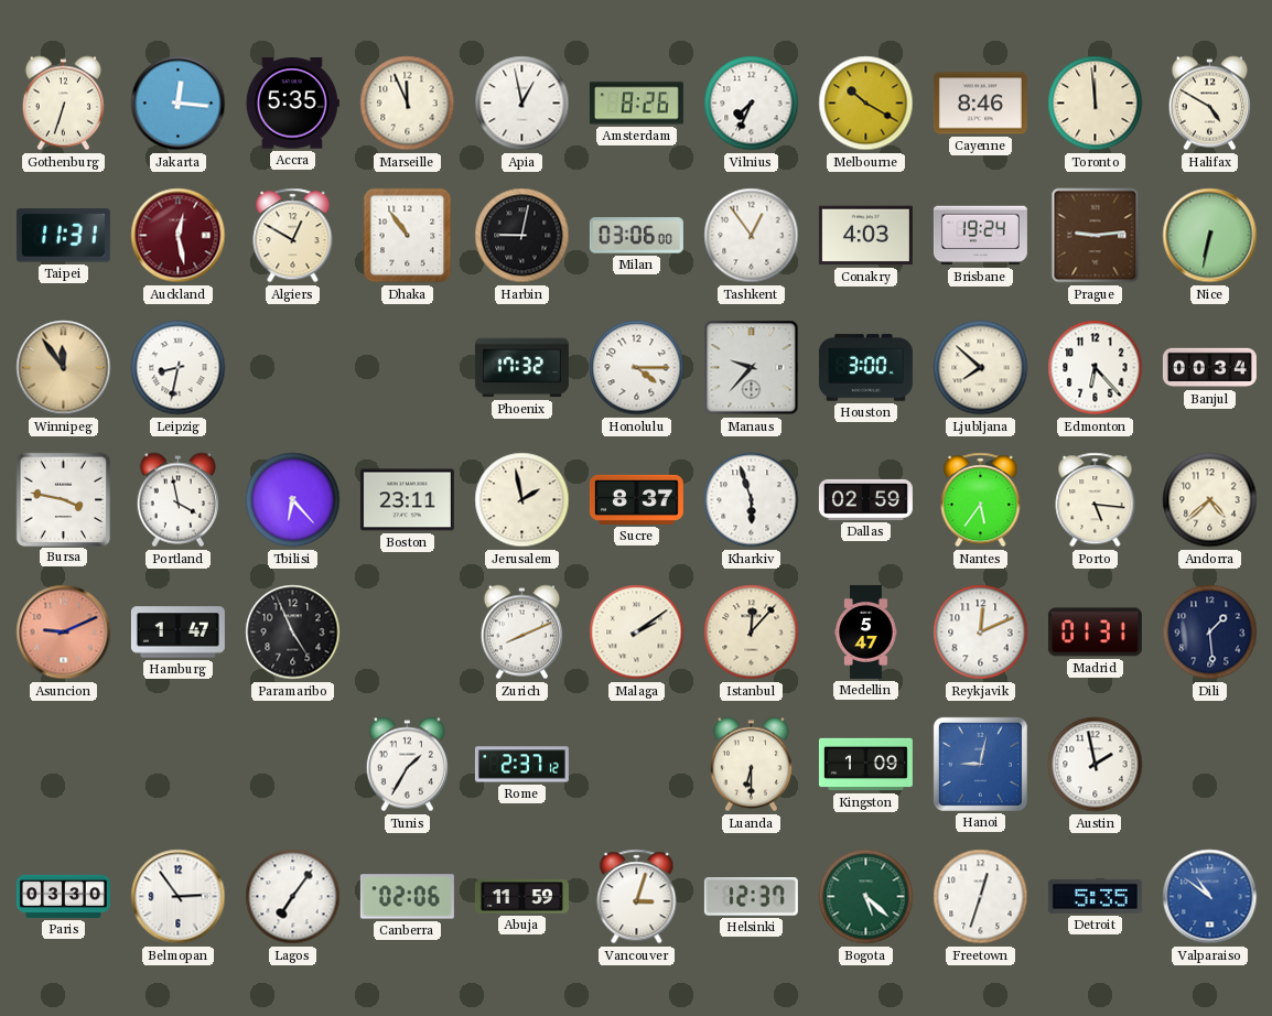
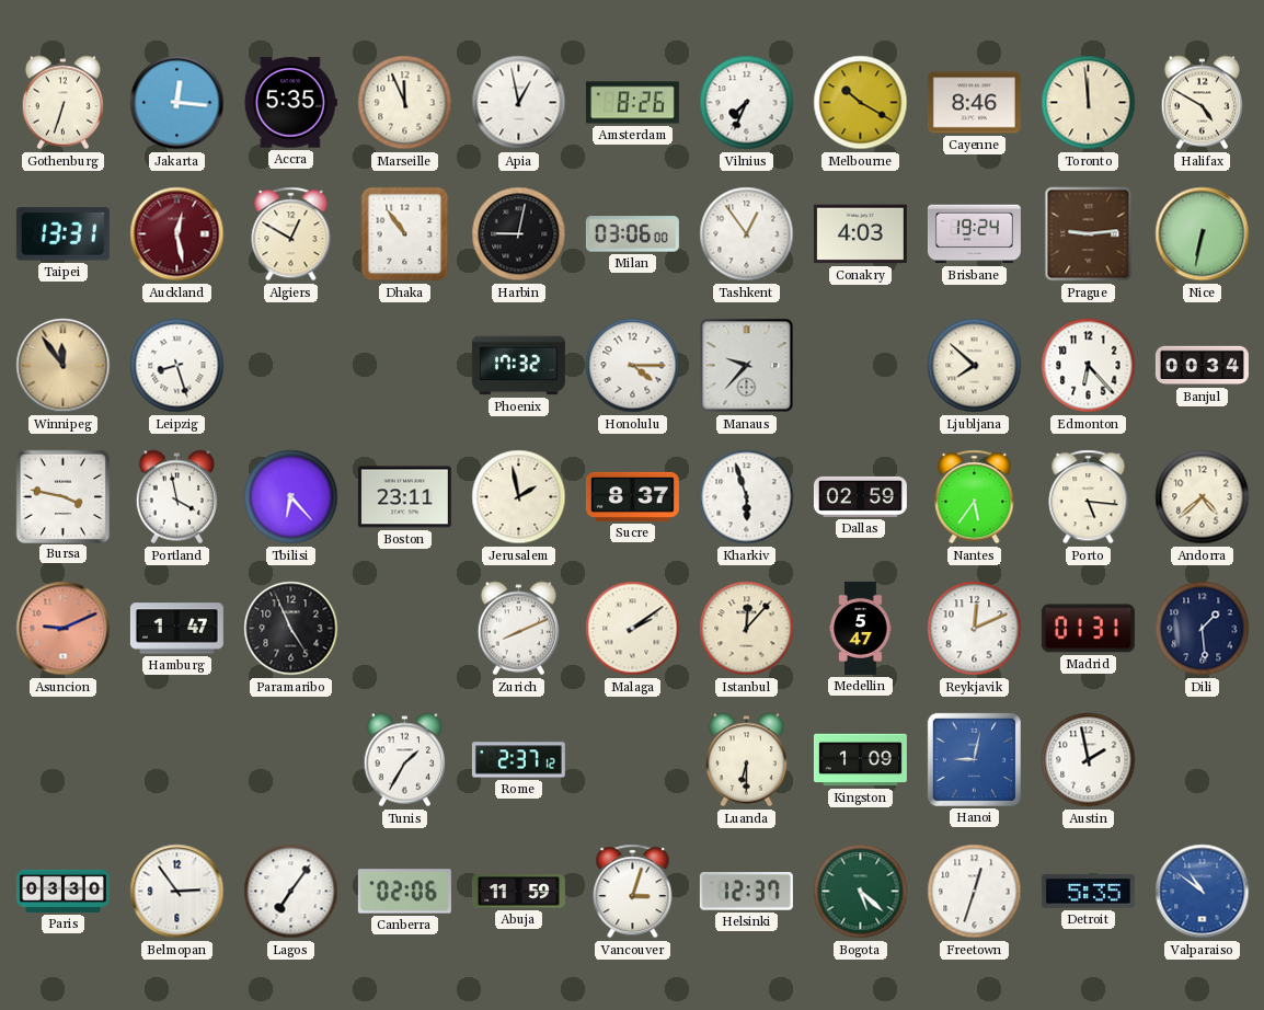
Taipei: 11:31 -> 13:31
Leipzig: 8:32 -> 8:27
Houston: 3:00 -> none
